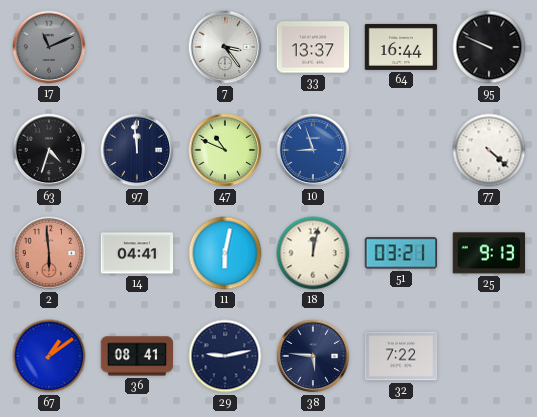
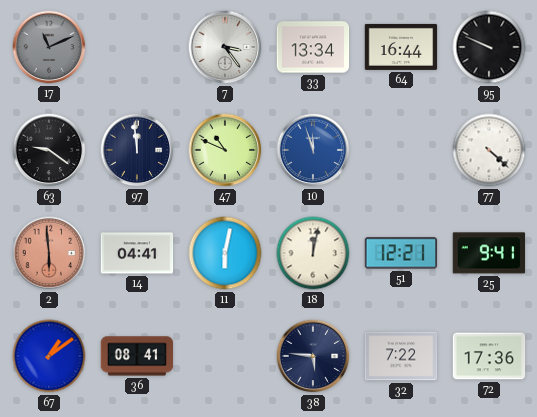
33: 13:37 -> 13:34
63: 4:33 -> 9:21
10: 8:57 -> 11:57
51: 03:21 -> 12:21
25: 9:13 -> 9:41
29: 9:13 -> none
72: none -> 17:36
